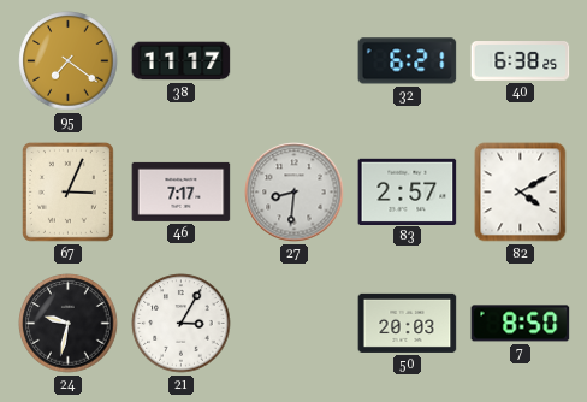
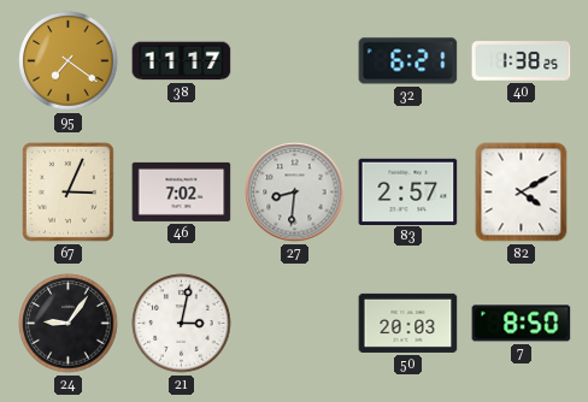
40: 6:38 -> 1:38
46: 7:17 -> 7:02
24: 9:32 -> 9:06
21: 3:05 -> 3:02
